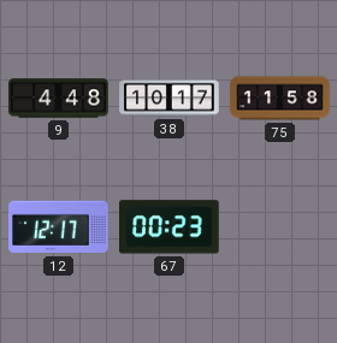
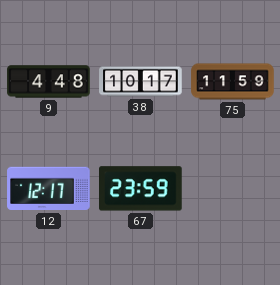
75: 11:58 -> 11:59
67: 00:23 -> 23:59
